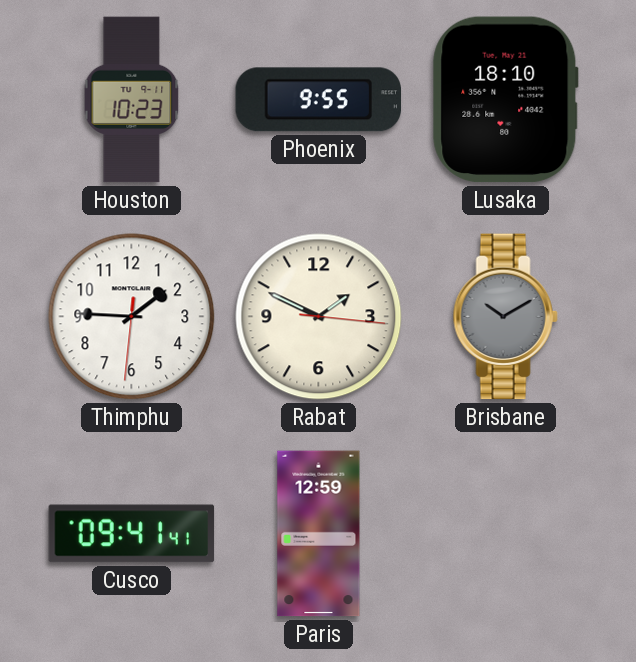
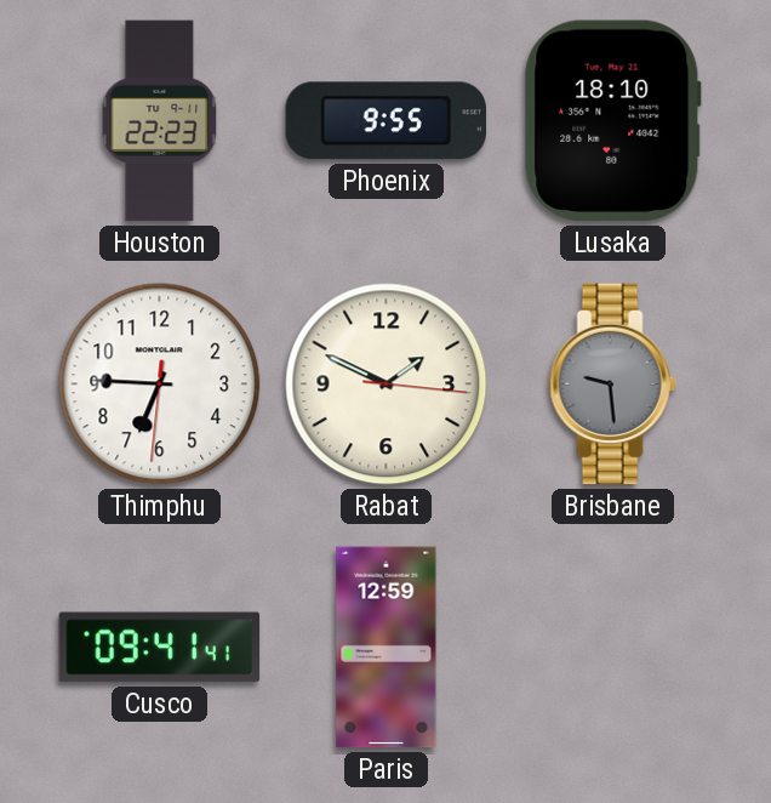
Houston: 10:23 -> 22:23
Thimphu: 1:45 -> 6:45
Brisbane: 10:10 -> 9:29
